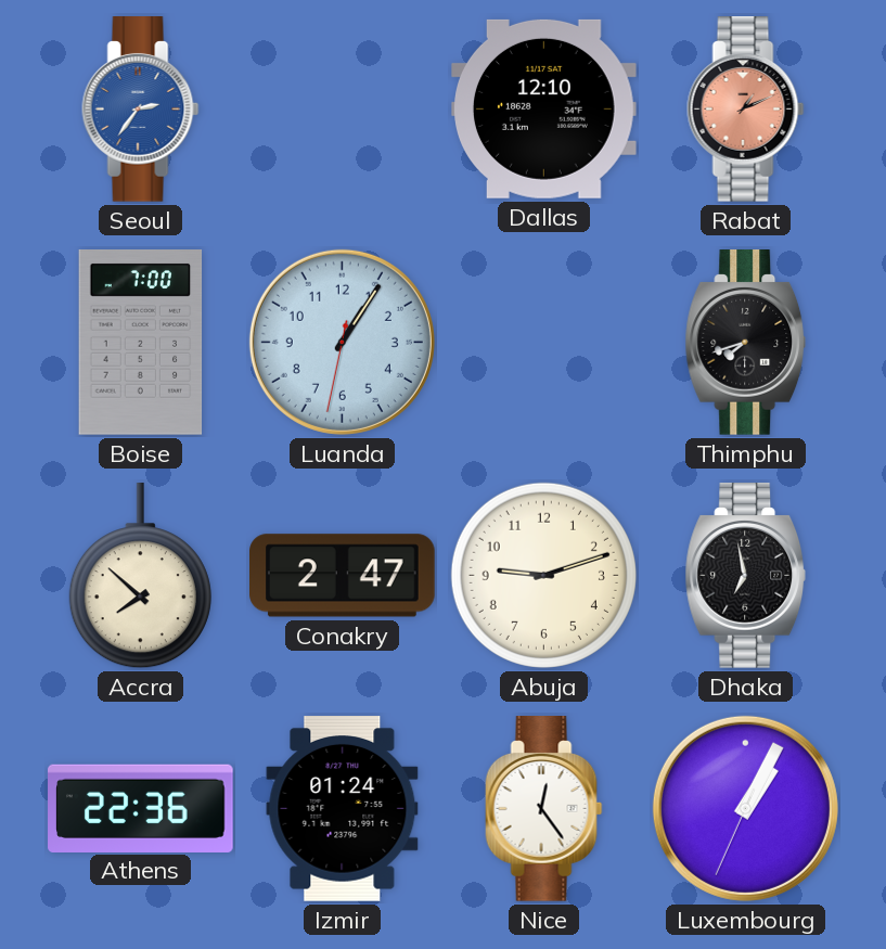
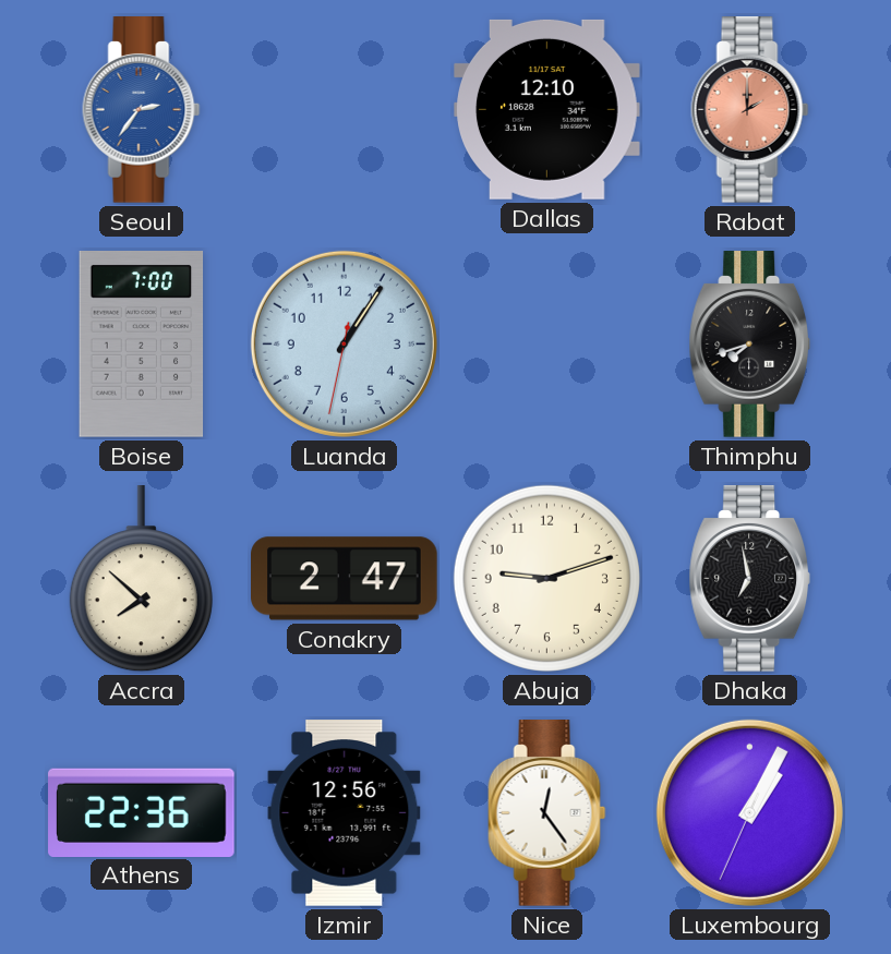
Rabat: 1:11 -> 2:00
Izmir: 01:24 -> 12:56
